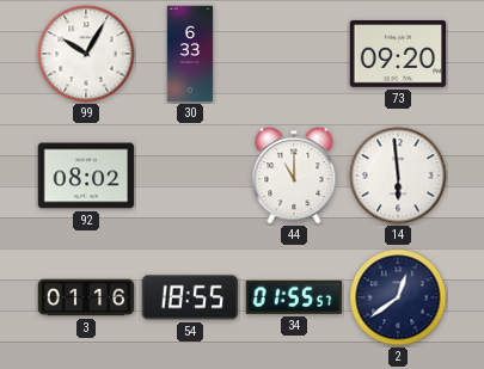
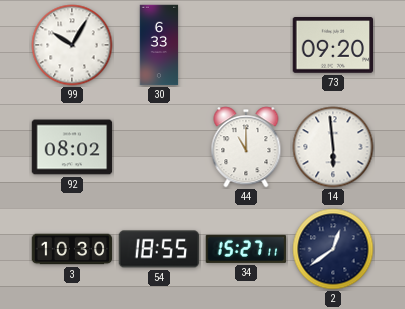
3: 01:16 -> 10:30
34: 01:55 -> 15:27
